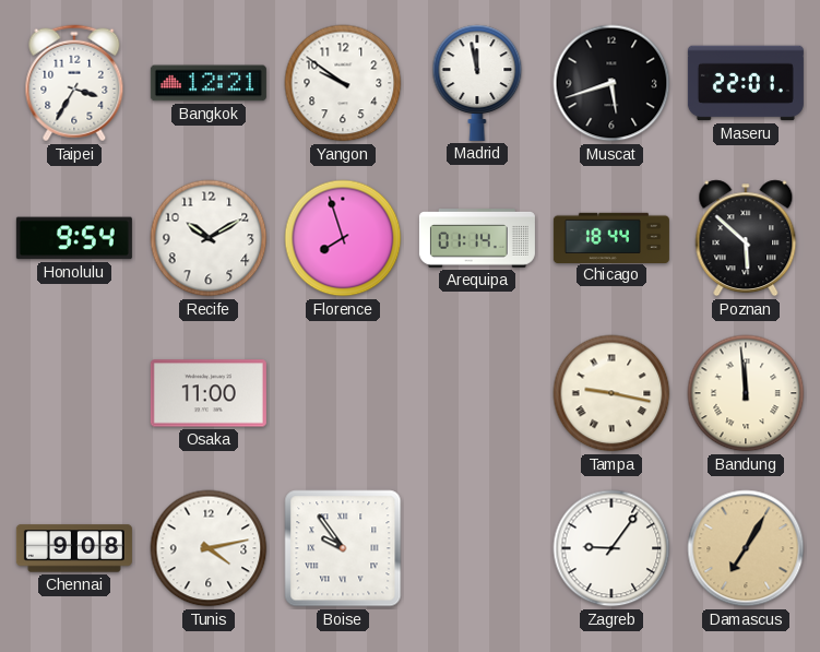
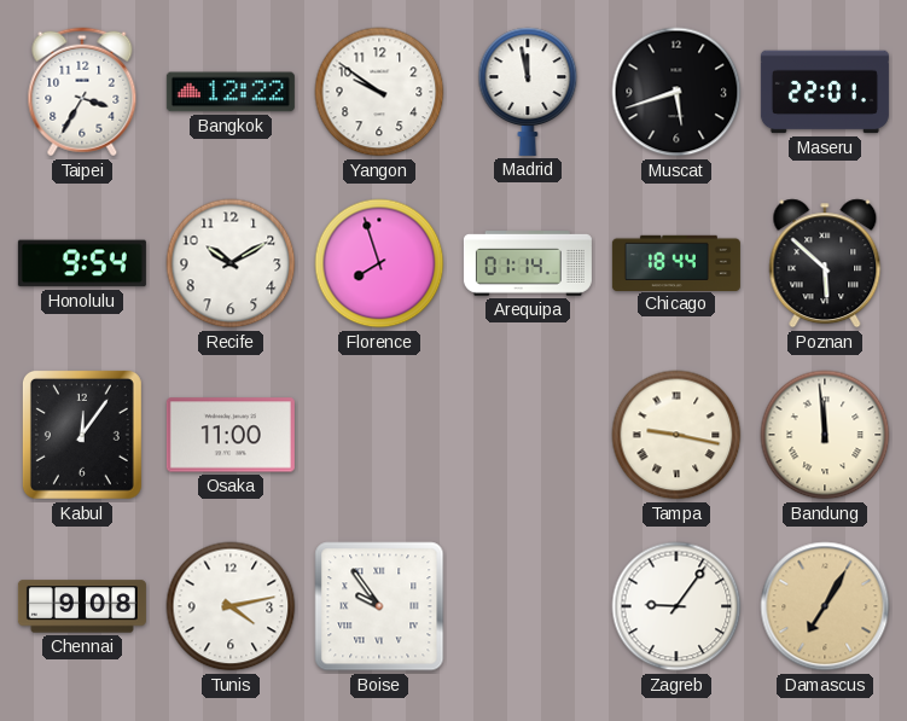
Bangkok: 12:21 -> 12:22
Kabul: none -> 12:06
